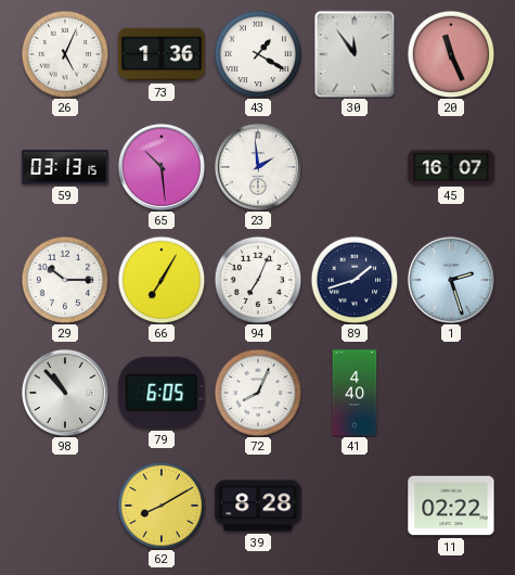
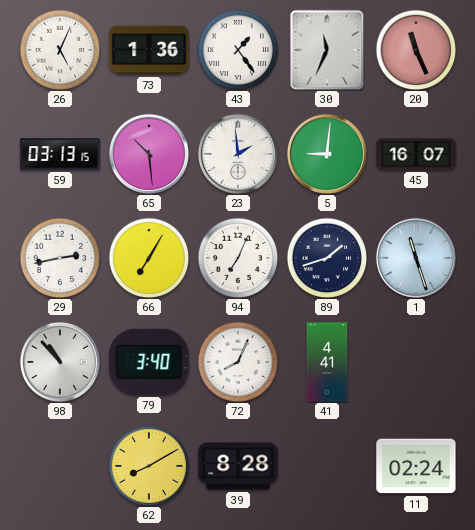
43: 1:20 -> 1:24
30: 11:54 -> 11:34
5: none -> 9:01
29: 10:15 -> 2:43
1: 2:27 -> 11:27
79: 6:05 -> 3:40
41: 4:40 -> 4:41
11: 02:22 -> 02:24
